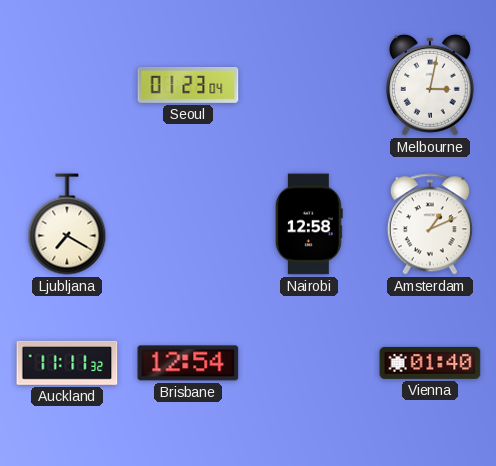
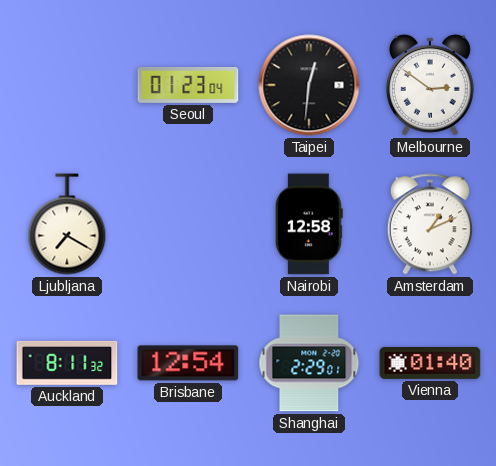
Taipei: none -> 12:31
Melbourne: 3:02 -> 2:51
Auckland: 11:11 -> 8:11
Shanghai: none -> 2:29
